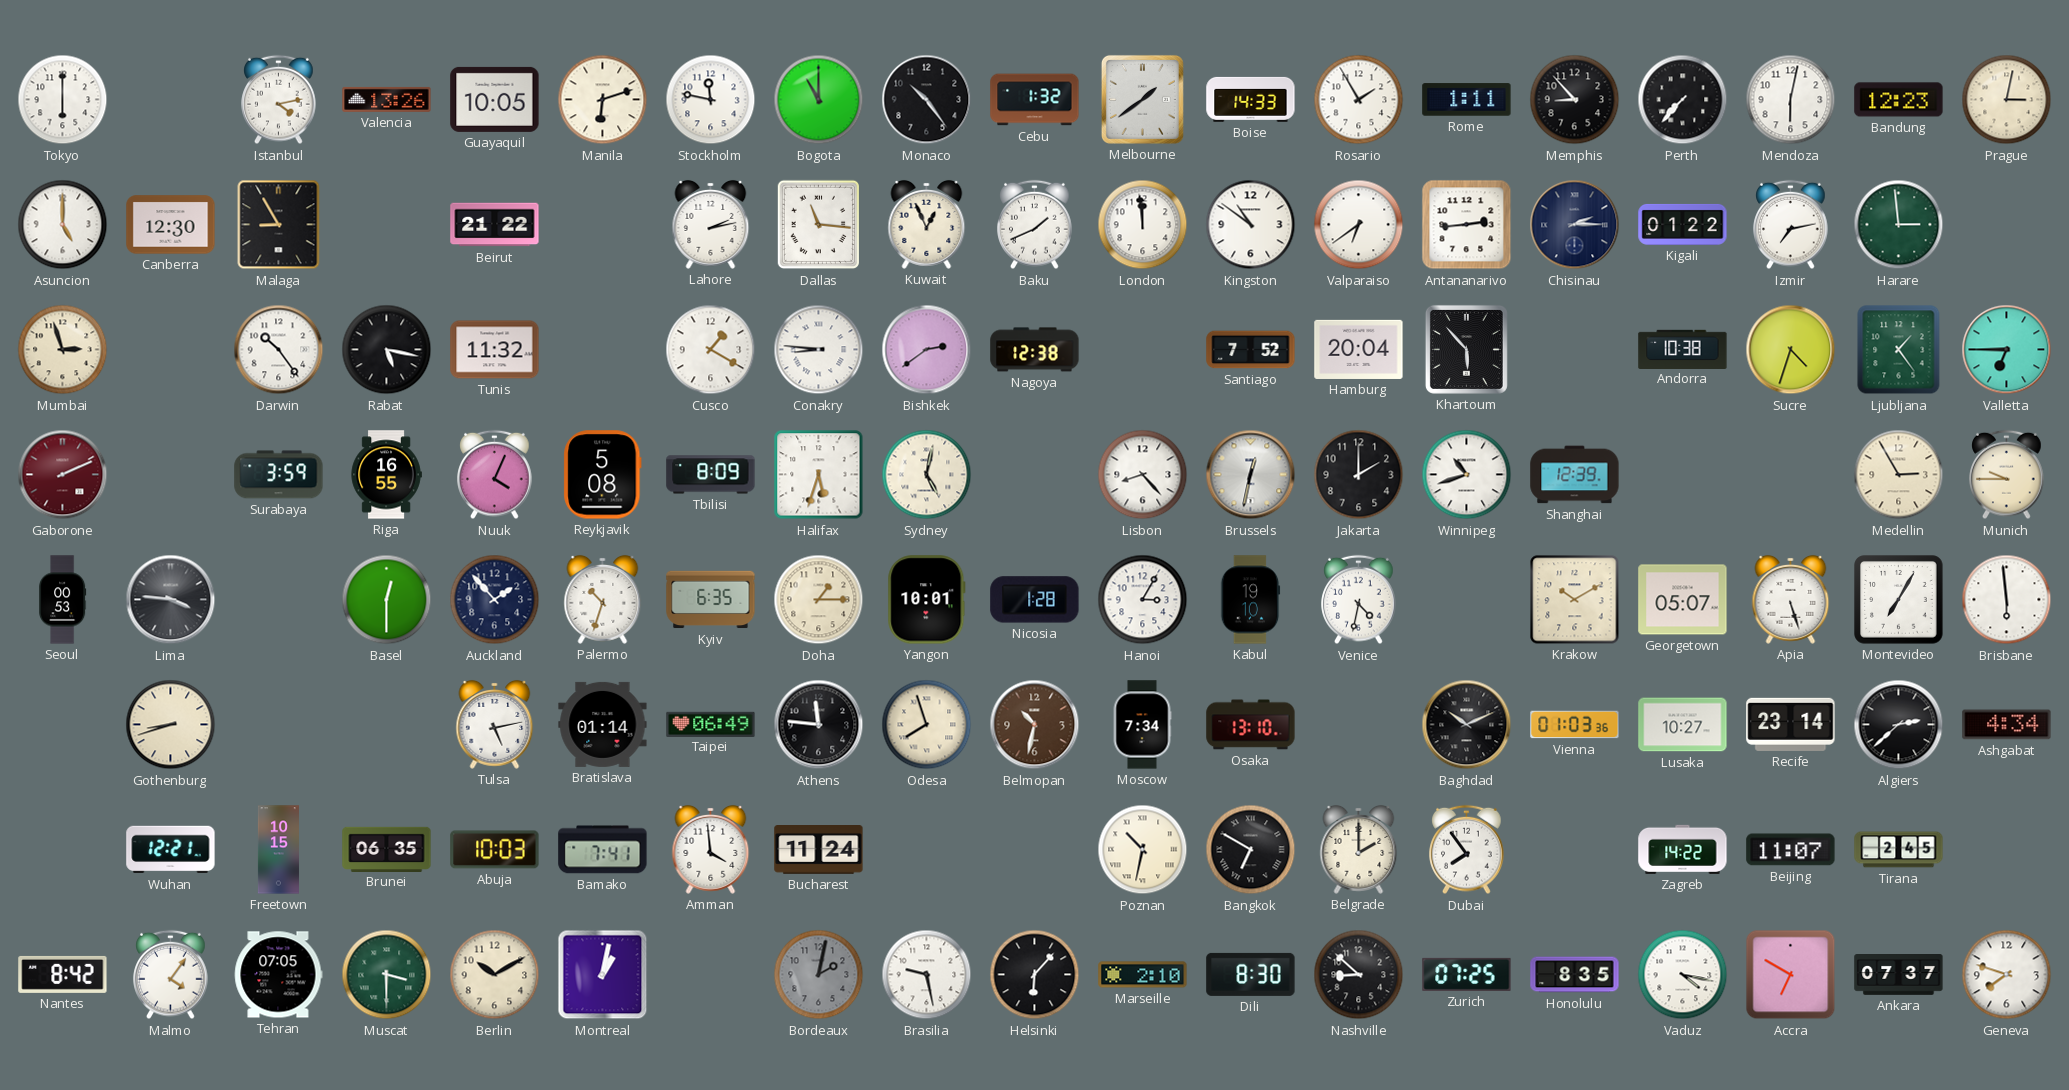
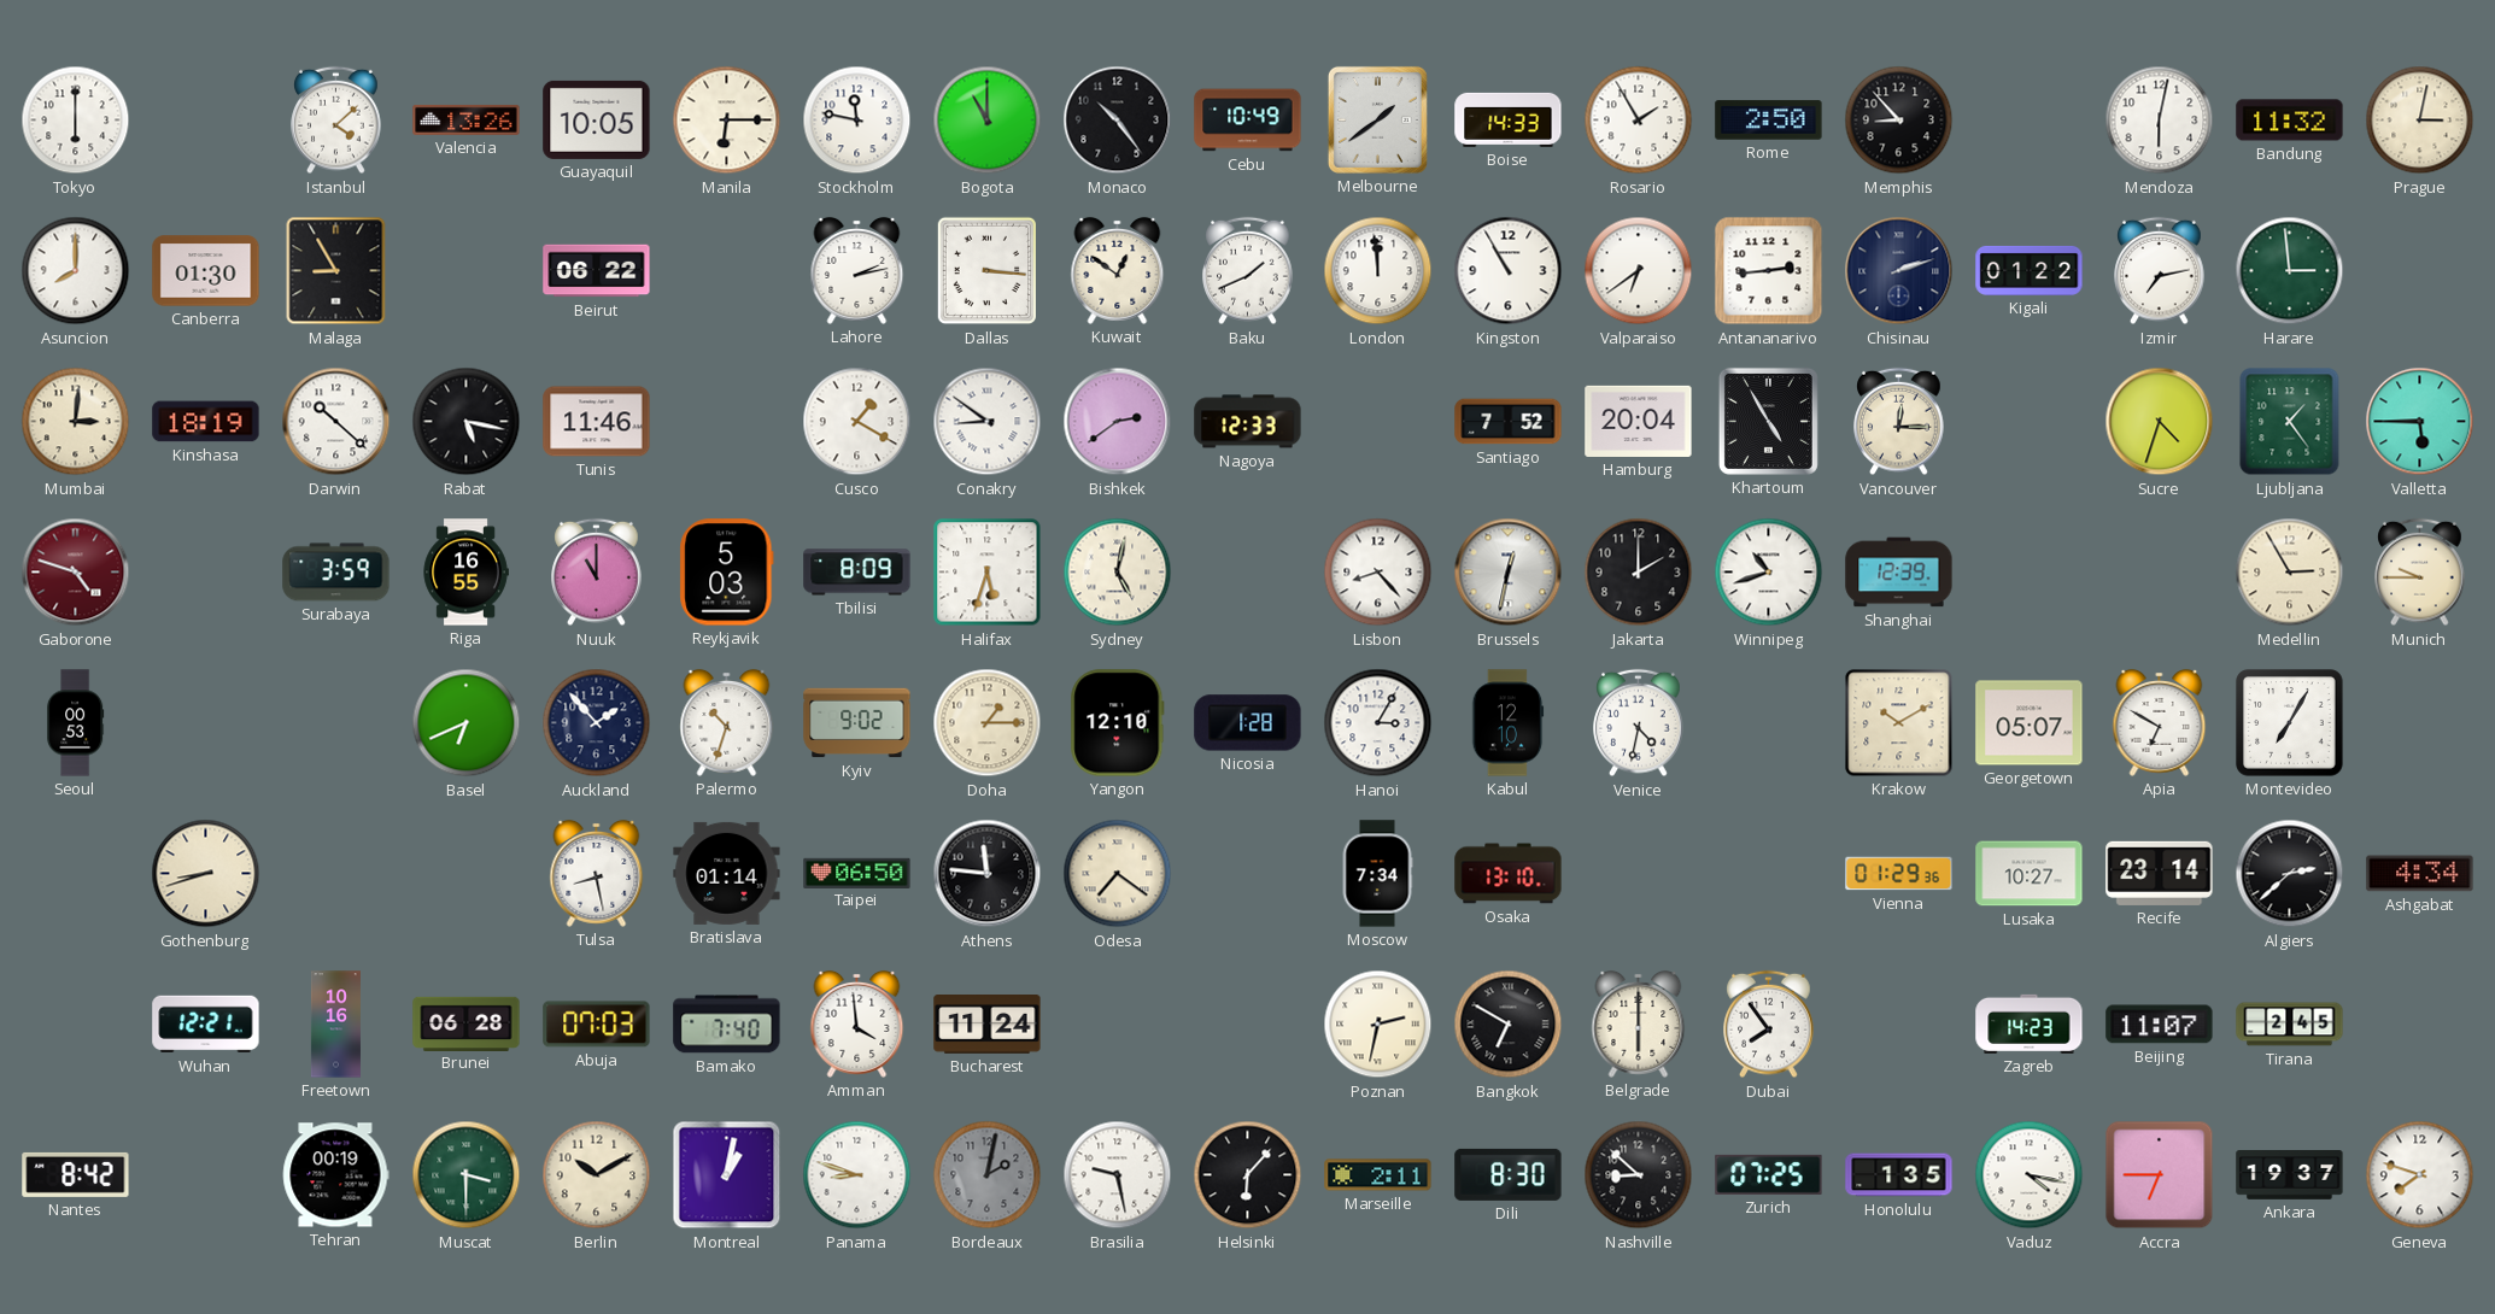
Istanbul: 4:13 -> 4:08
Manila: 6:12 -> 6:15
Cebu: 1:32 -> 10:49
Rome: 1:11 -> 2:50
Perth: 7:37 -> none
Bandung: 12:23 -> 11:32
Asuncion: 5:00 -> 8:00
Canberra: 12:30 -> 01:30
Beirut: 21:22 -> 06:22
Dallas: 11:16 -> 3:16
Kuwait: 12:56 -> 12:51
Kingston: 10:51 -> 10:55
Chisinau: 2:15 -> 2:12
Mumbai: 2:57 -> 3:01
Kinshasa: none -> 18:19
Darwin: 10:24 -> 10:22
Tunis: 11:32 -> 11:46
Conakry: 8:46 -> 8:51
Nagoya: 12:38 -> 12:33
Khartoum: 5:53 -> 4:55
Vancouver: none -> 12:15
Andorra: 10:38 -> none
Valletta: 6:45 -> 5:45
Gaborone: 2:11 -> 4:48
Nuuk: 4:04 -> 11:00
Reykjavik: 5:08 -> 5:03
Lima: 3:46 -> none
Basel: 12:30 -> 6:41
Kyiv: 6:35 -> 9:02
Yangon: 10:01 -> 12:10
Kabul: 19:10 -> 12:10
Apia: 5:27 -> 6:50
Brisbane: 5:59 -> none
Tulsa: 5:13 -> 8:28
Taipei: 06:49 -> 06:50
Odesa: 7:57 -> 7:21
Belmopan: 10:32 -> none
Baghdad: 10:11 -> none
Vienna: 01:03 -> 01:29
Freetown: 10:15 -> 10:16
Brunei: 06:35 -> 06:28
Abuja: 10:03 -> 07:03
Bamako: 7:41 -> 7:40
Poznan: 10:32 -> 2:32
Belgrade: 2:00 -> 6:00
Zagreb: 14:22 -> 14:23
Malmo: 4:06 -> none
Tehran: 07:05 -> 00:19
Panama: none -> 8:48
Marseille: 2:10 -> 2:11
Honolulu: 8:35 -> 1:35
Accra: 6:50 -> 6:45
Ankara: 07:37 -> 19:37
